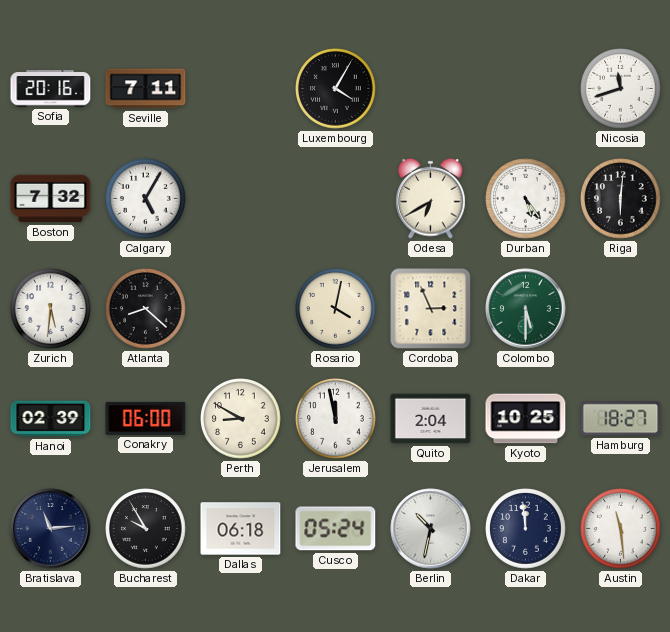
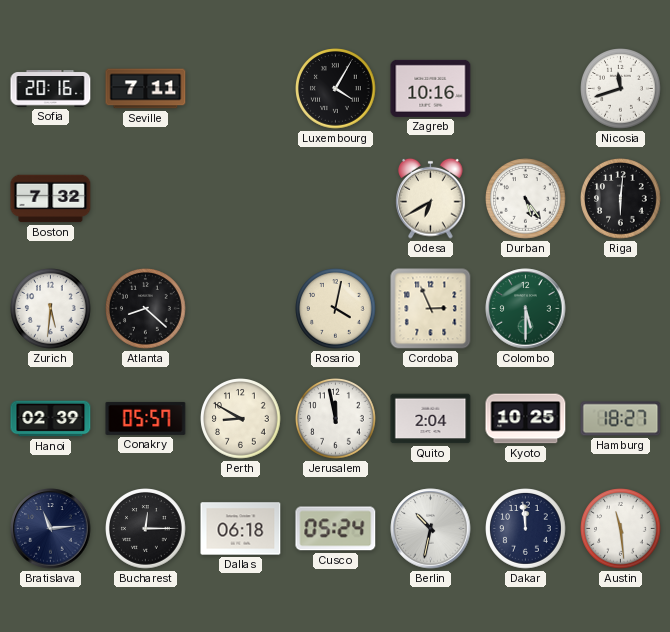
Zagreb: none -> 10:16
Calgary: 5:05 -> none
Conakry: 06:00 -> 05:57
Bucharest: 9:55 -> 12:15
